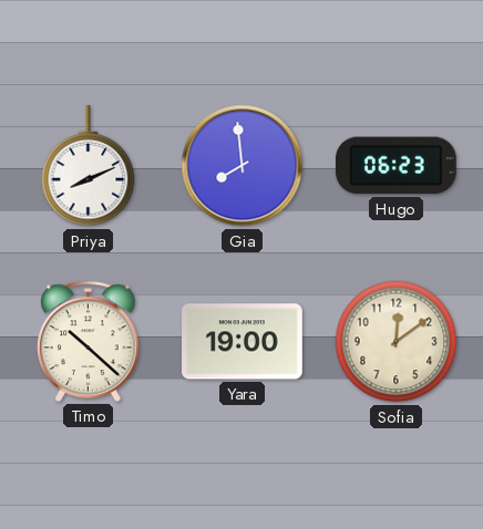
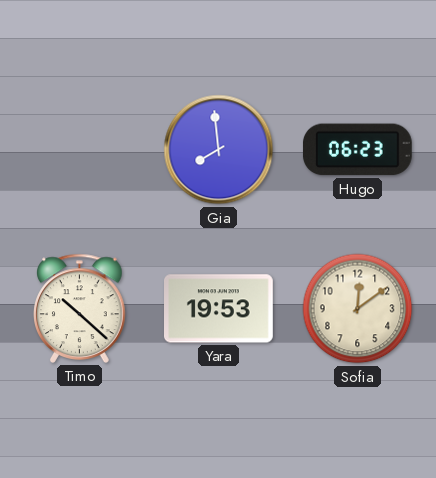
Priya: 8:11 -> none
Yara: 19:00 -> 19:53
